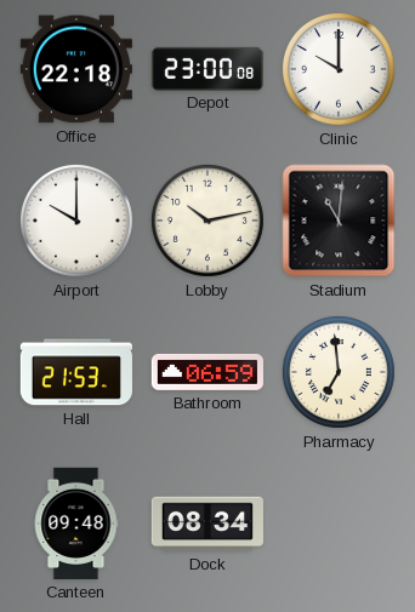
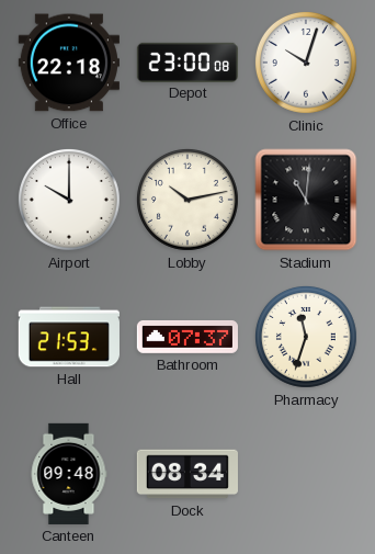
Clinic: 10:00 -> 10:03
Bathroom: 06:59 -> 07:37
Pharmacy: 6:59 -> 11:33
